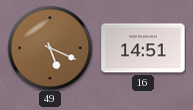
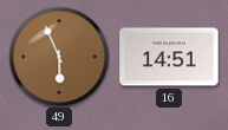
49: 5:19 -> 5:56
